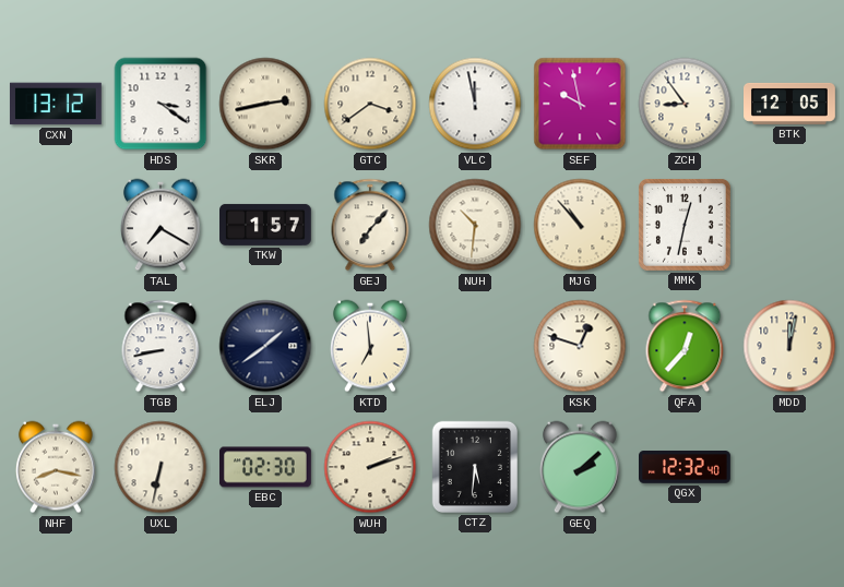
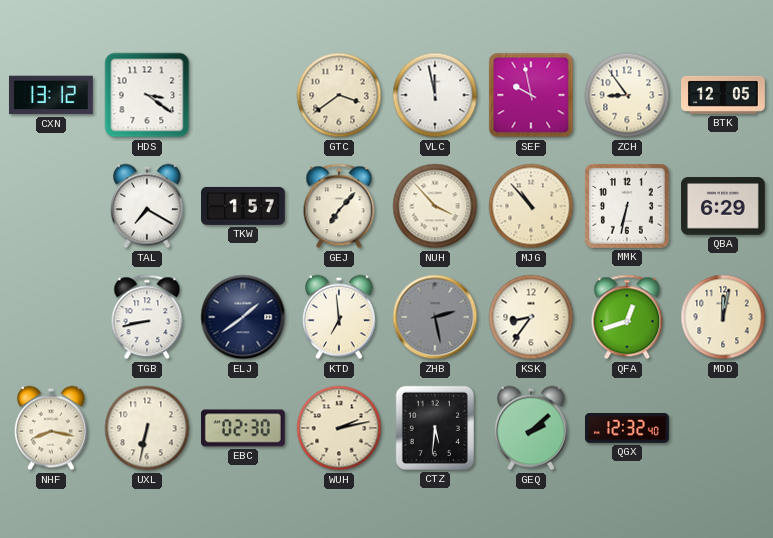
SKR: 2:43 -> none
NUH: 10:31 -> 3:53
MMK: 12:32 -> 6:32
QBA: none -> 6:29
ZHB: none -> 2:28
KSK: 12:48 -> 8:36
QFA: 12:37 -> 12:42
WUH: 2:12 -> 2:13
